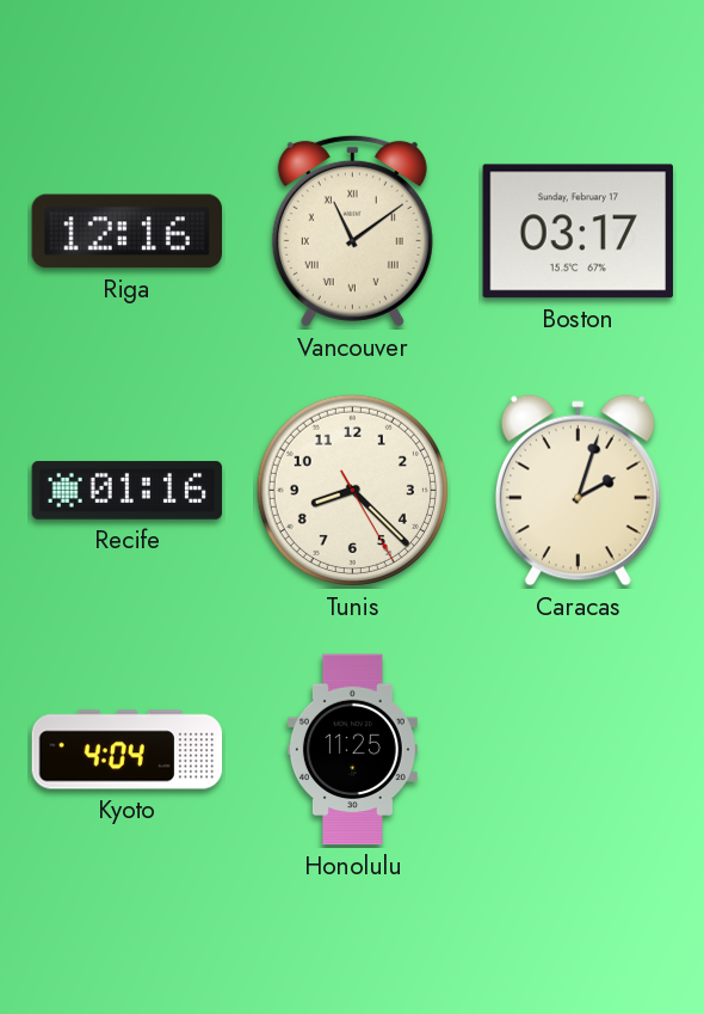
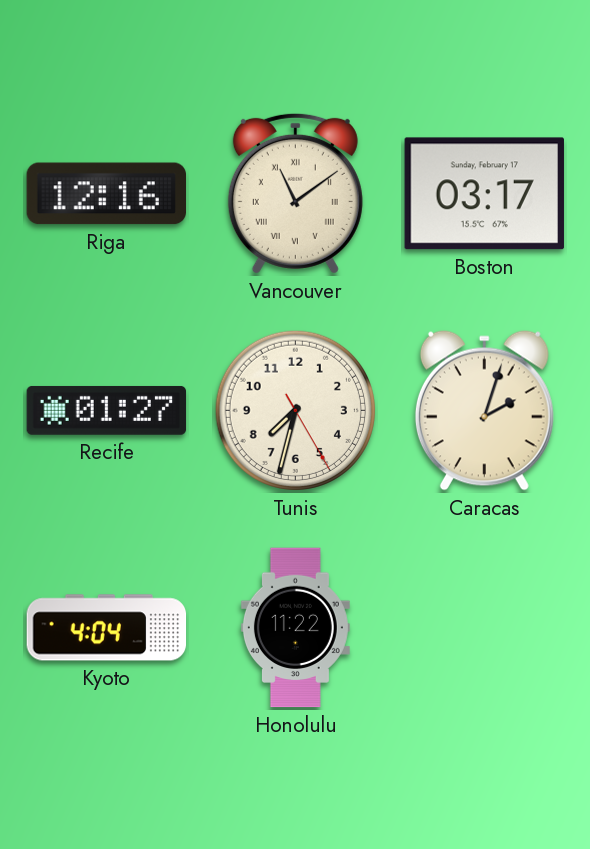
Recife: 01:16 -> 01:27
Tunis: 8:22 -> 7:32
Honolulu: 11:25 -> 11:22
